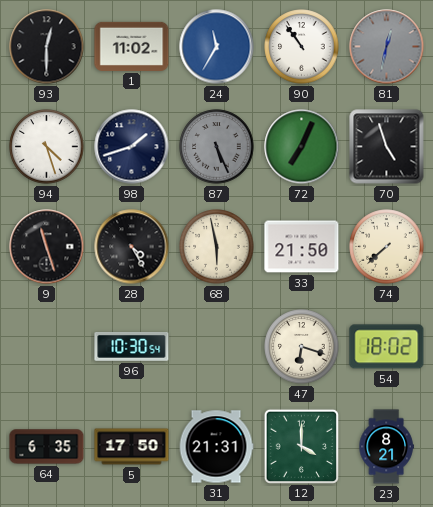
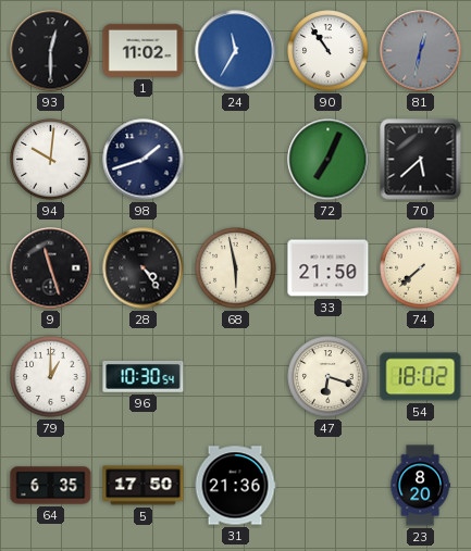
94: 4:27 -> 10:01
87: 5:26 -> none
70: 4:57 -> 5:38
28: 4:25 -> 4:24
79: none -> 1:00
31: 21:31 -> 21:36
12: 4:00 -> none
23: 8:21 -> 8:20
